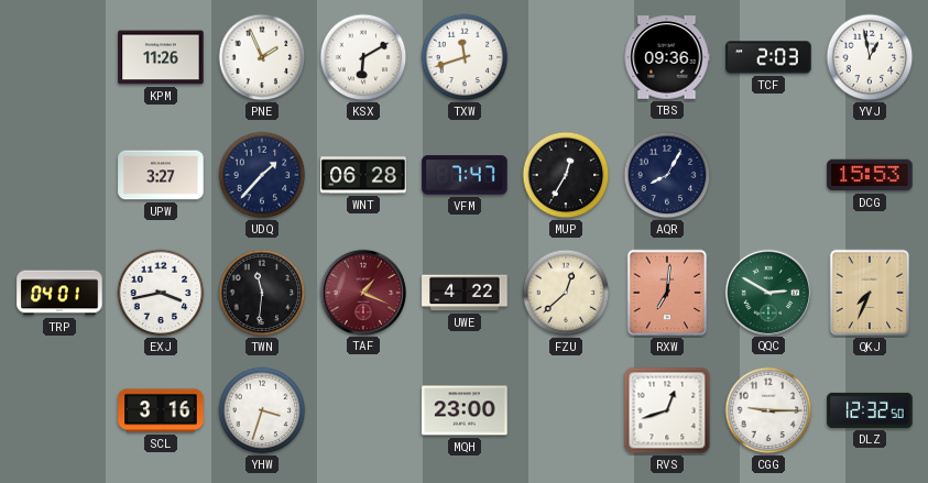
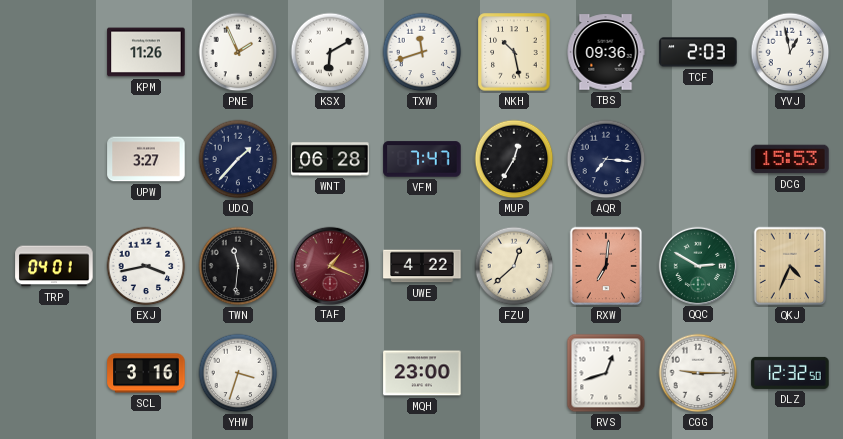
NKH: none -> 10:28
AQR: 8:05 -> 7:16
QKJ: 7:34 -> 4:34
